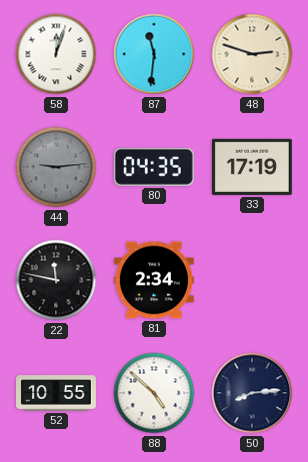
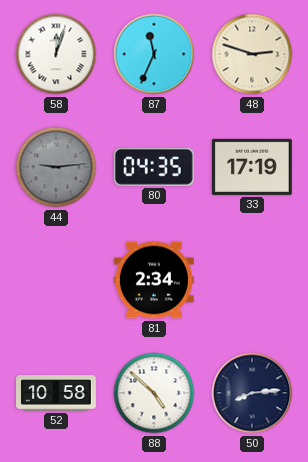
87: 11:31 -> 11:34
22: 11:47 -> none
52: 10:55 -> 10:58
